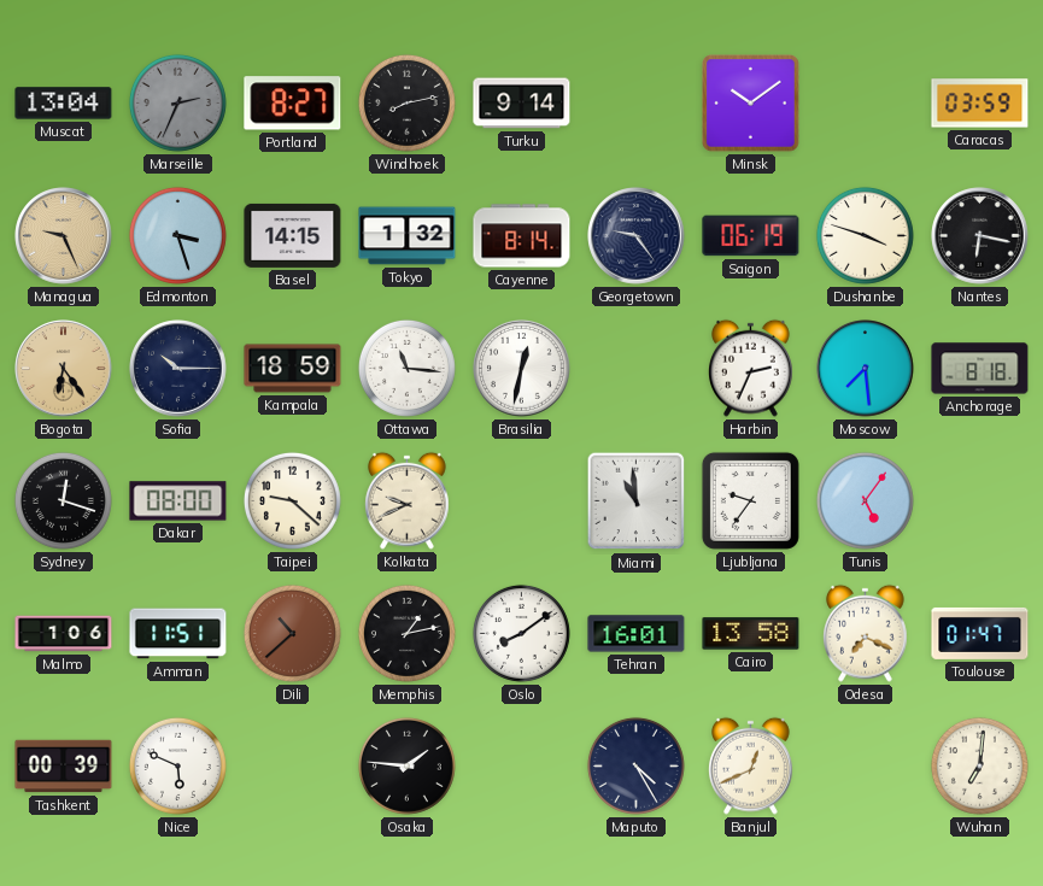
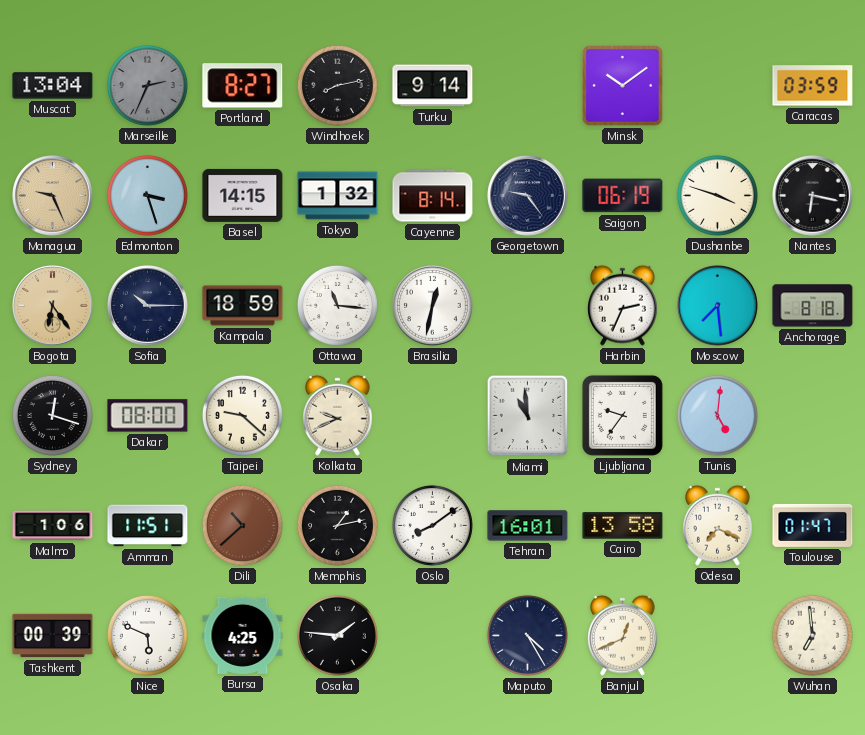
Tunis: 5:06 -> 5:01
Bursa: none -> 4:25
Wuhan: 7:01 -> 6:59
